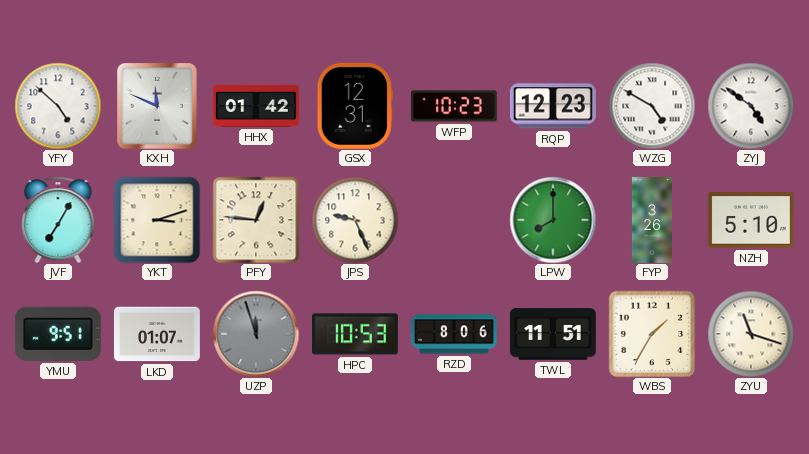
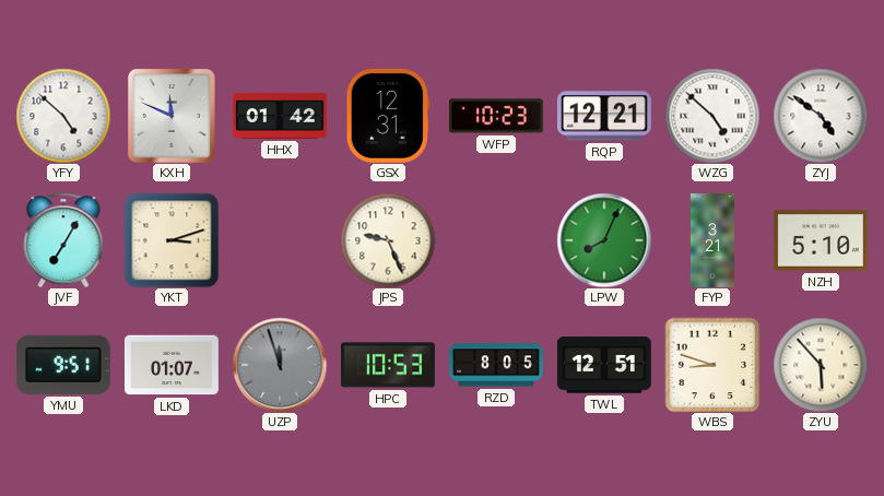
RQP: 12:23 -> 12:21
WZG: 4:50 -> 4:52
PFY: 12:46 -> none
LPW: 8:00 -> 8:04
FYP: 3:26 -> 3:21
RZD: 8:06 -> 8:05
TWL: 11:51 -> 12:51
WBS: 1:35 -> 8:48
ZYU: 11:18 -> 5:53
